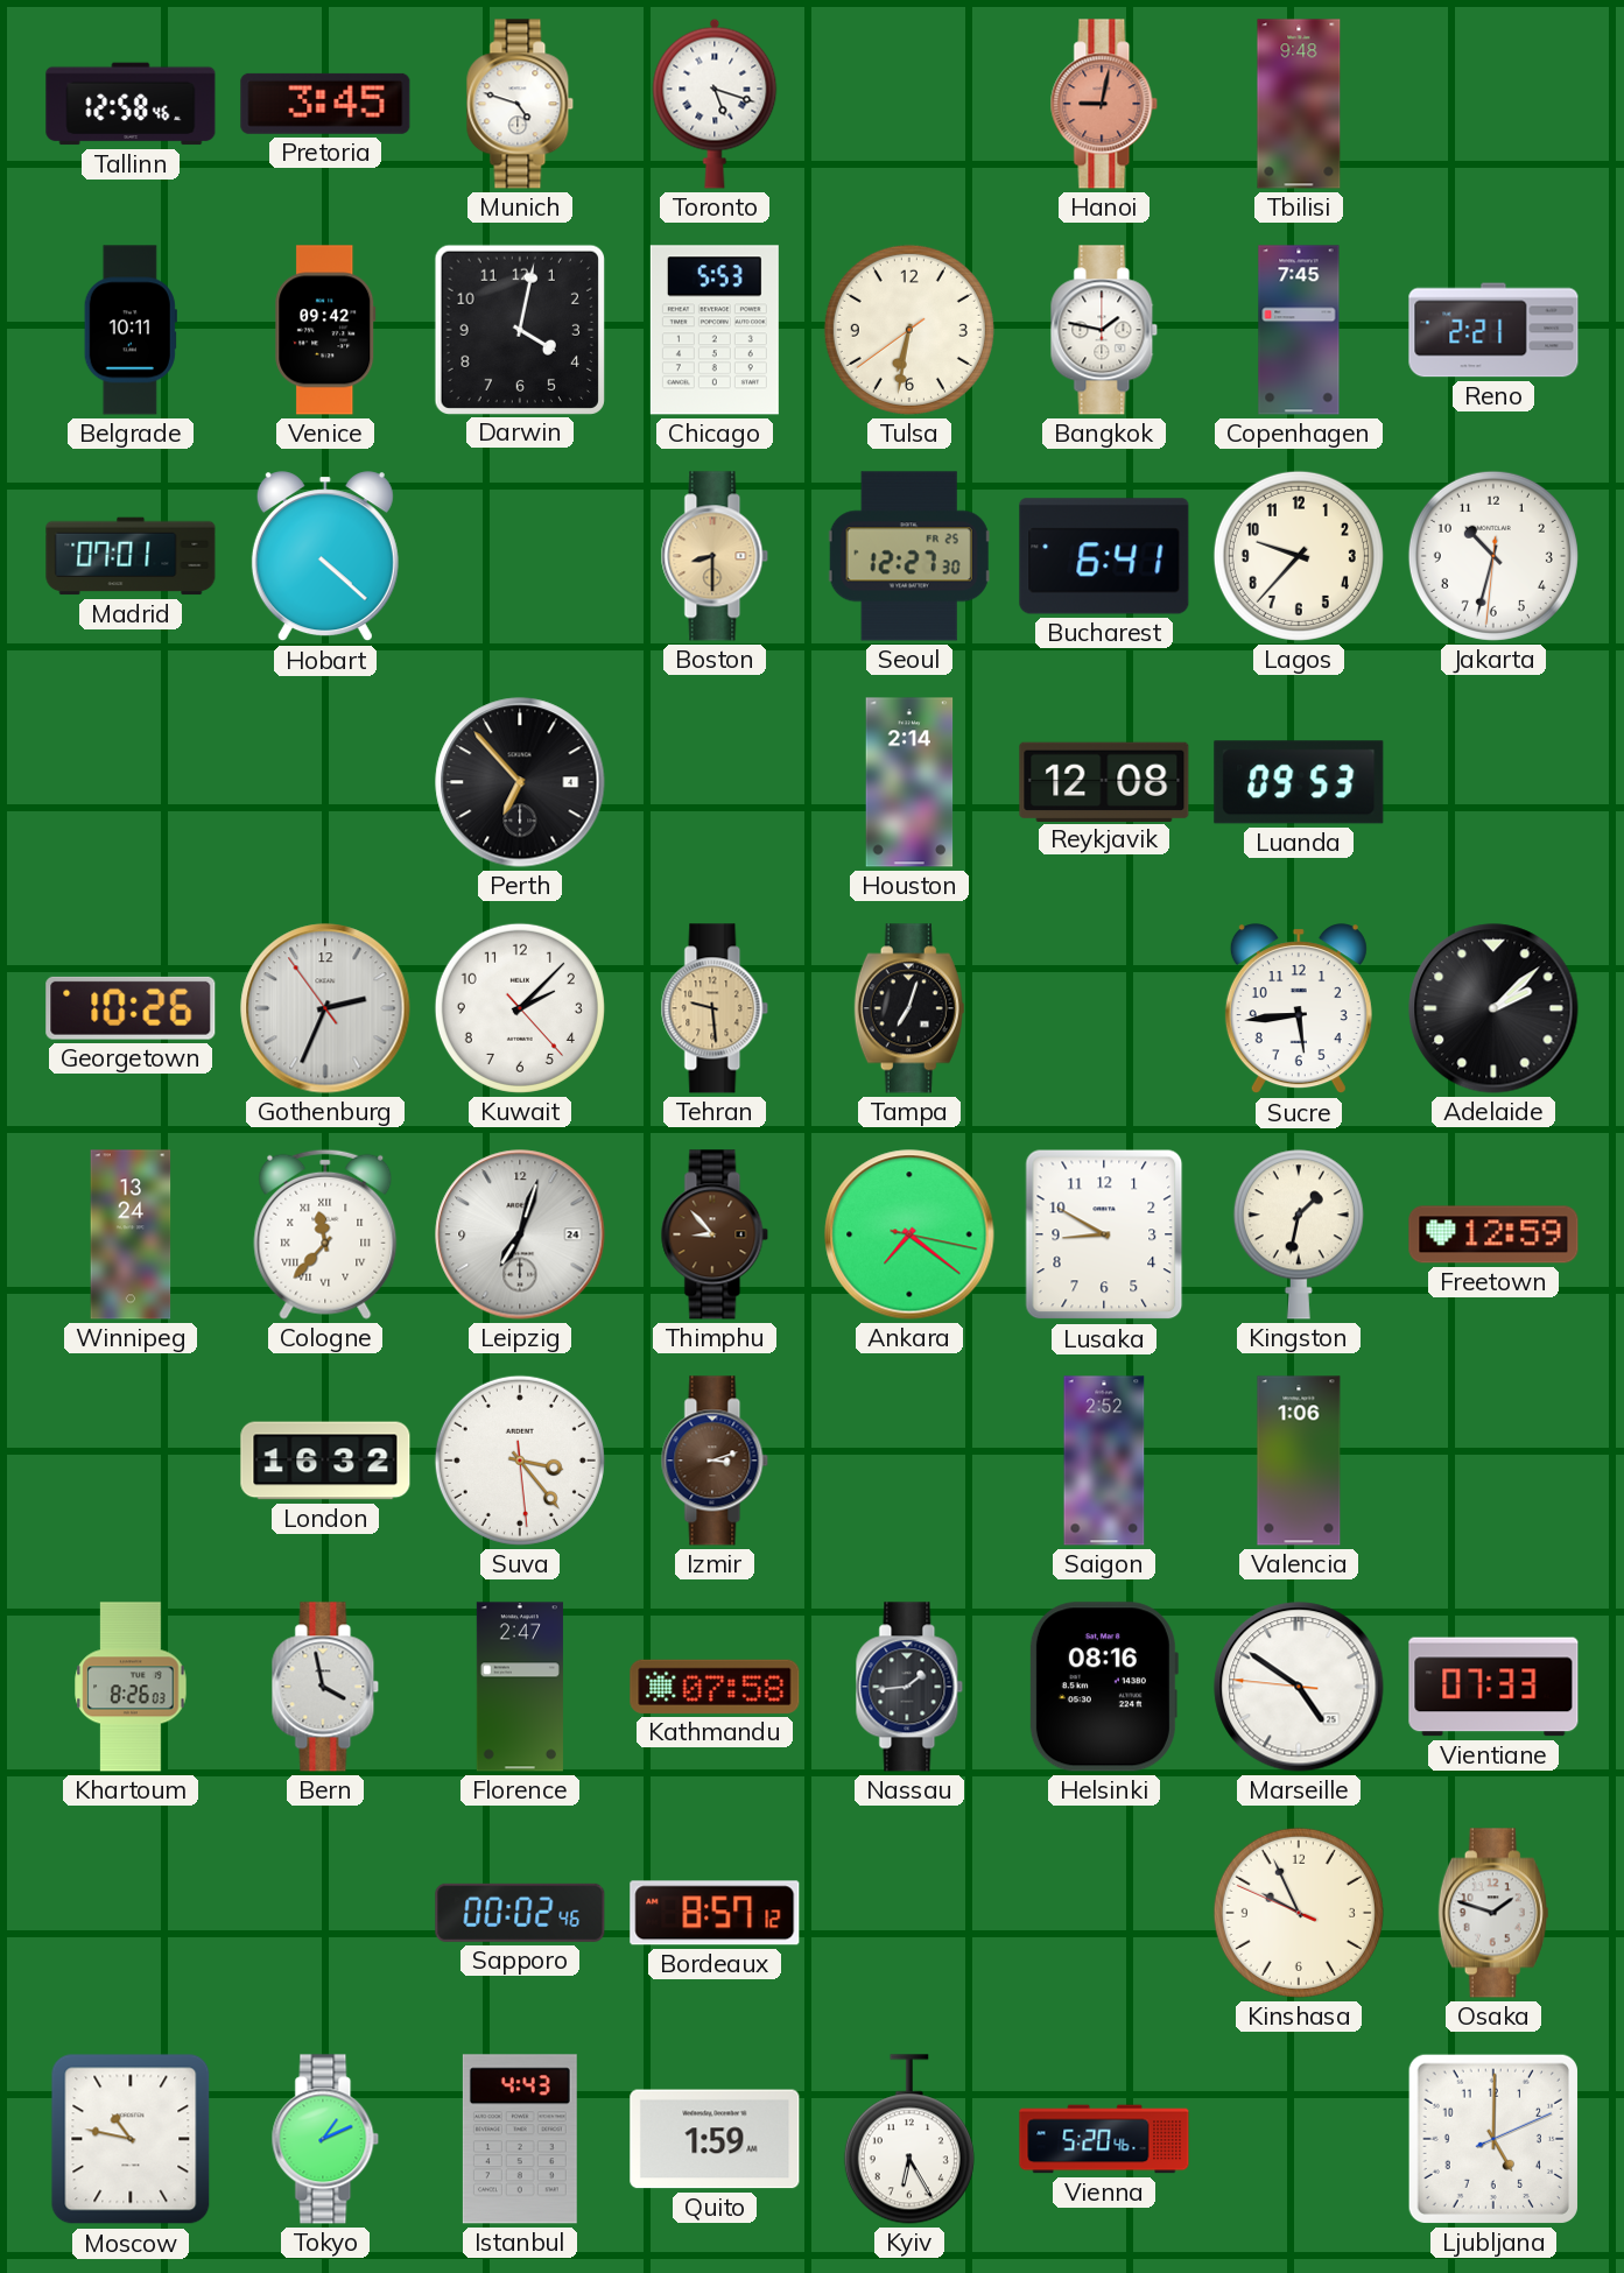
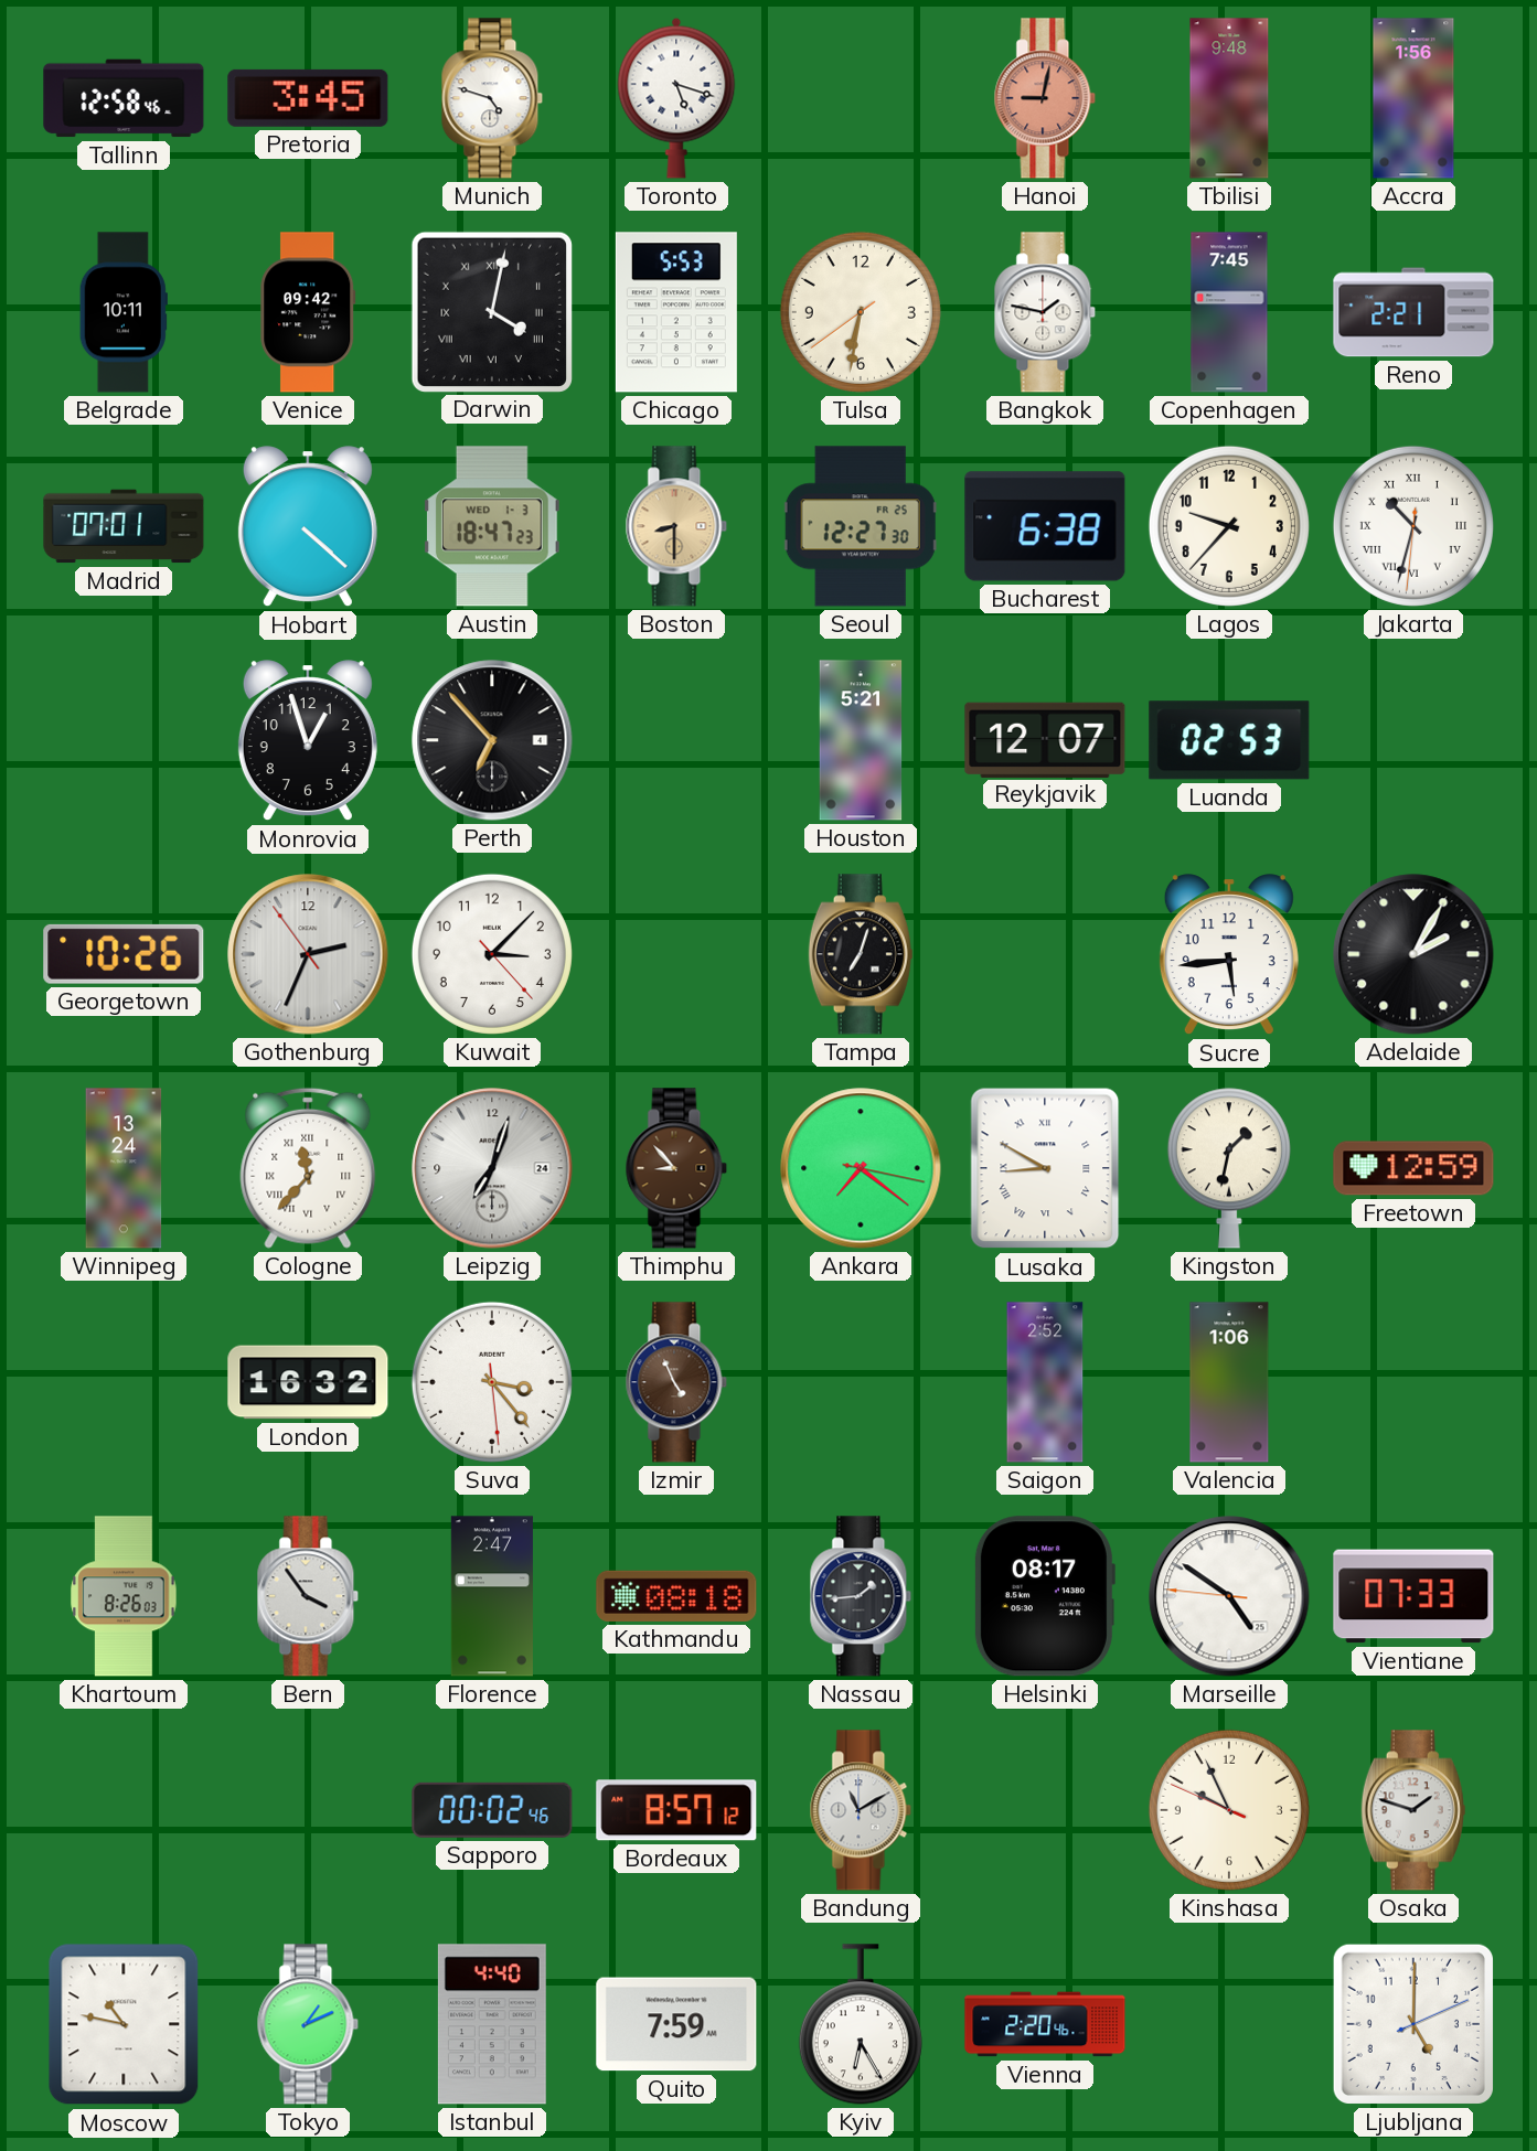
Accra: none -> 1:56
Darwin numerals: Arabic -> Roman
Austin: none -> 18:47
Bucharest: 6:41 -> 6:38
Jakarta numerals: Arabic -> Roman
Monrovia: none -> 12:57
Houston: 2:14 -> 5:21
Reykjavik: 12:08 -> 12:07
Luanda: 09:53 -> 02:53
Kuwait: 2:07 -> 3:07
Tehran: 9:29 -> none
Adelaide: 2:08 -> 2:05
Lusaka numerals: Arabic -> Roman
Izmir: 3:12 -> 4:56
Bern: 3:58 -> 3:54
Kathmandu: 07:58 -> 08:18
Helsinki: 08:16 -> 08:17
Bandung: none -> 11:10
Istanbul: 4:43 -> 4:40
Quito: 1:59 -> 7:59
Vienna: 5:20 -> 2:20
